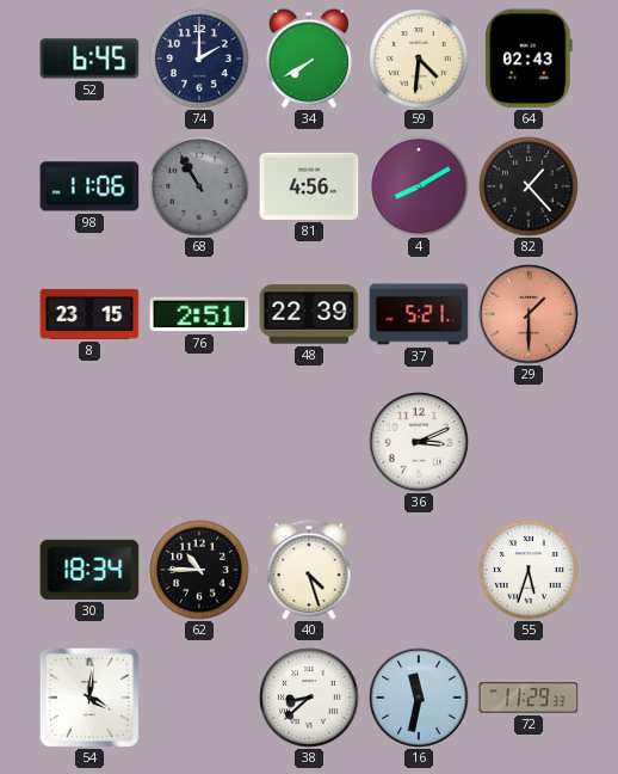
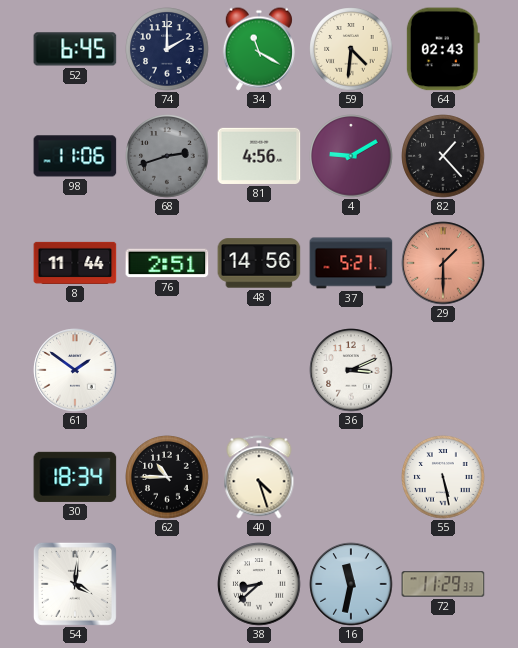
34: 7:40 -> 11:20
68: 10:55 -> 2:42
4: 8:10 -> 9:10
8: 23:15 -> 11:44
48: 22:39 -> 14:56
61: none -> 1:51
55: 5:33 -> 5:28
